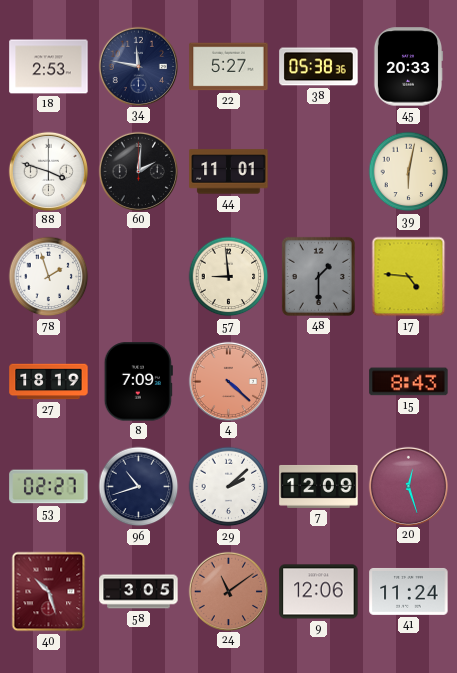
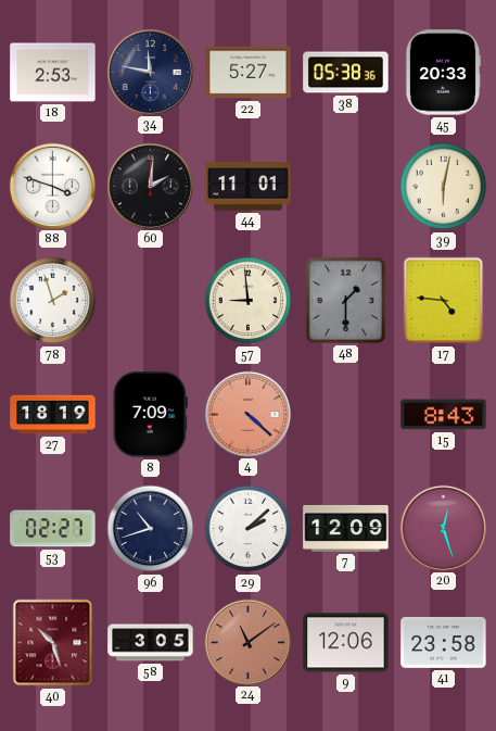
41: 11:24 -> 23:58
